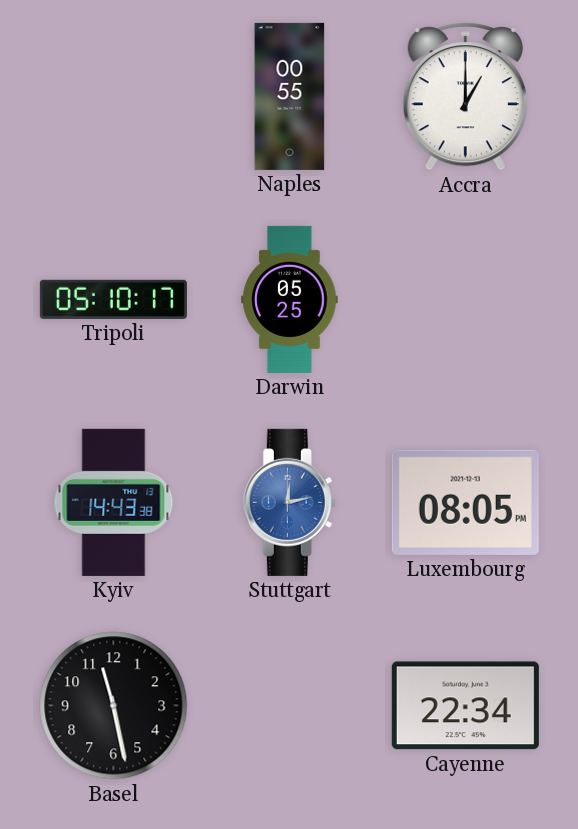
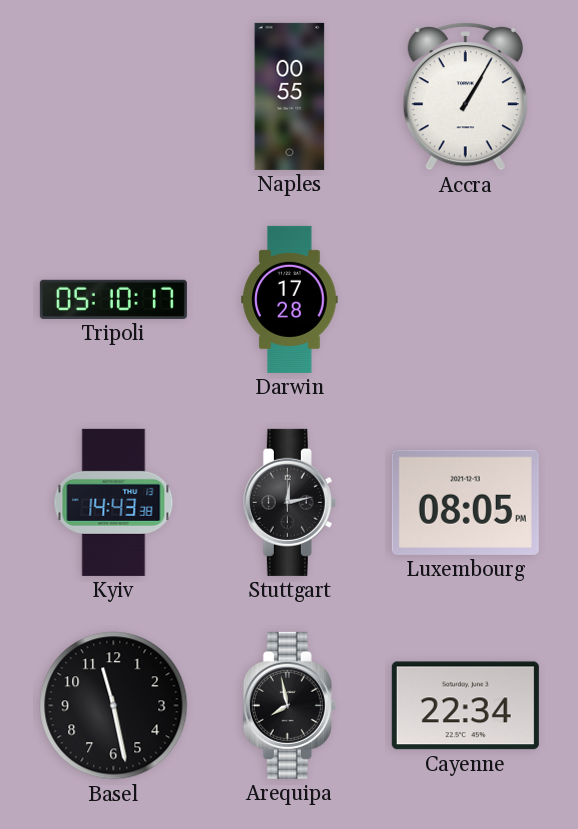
Accra: 1:00 -> 1:05
Darwin: 05:25 -> 17:28
Stuttgart dial: blue -> black
Arequipa: none -> 7:58
